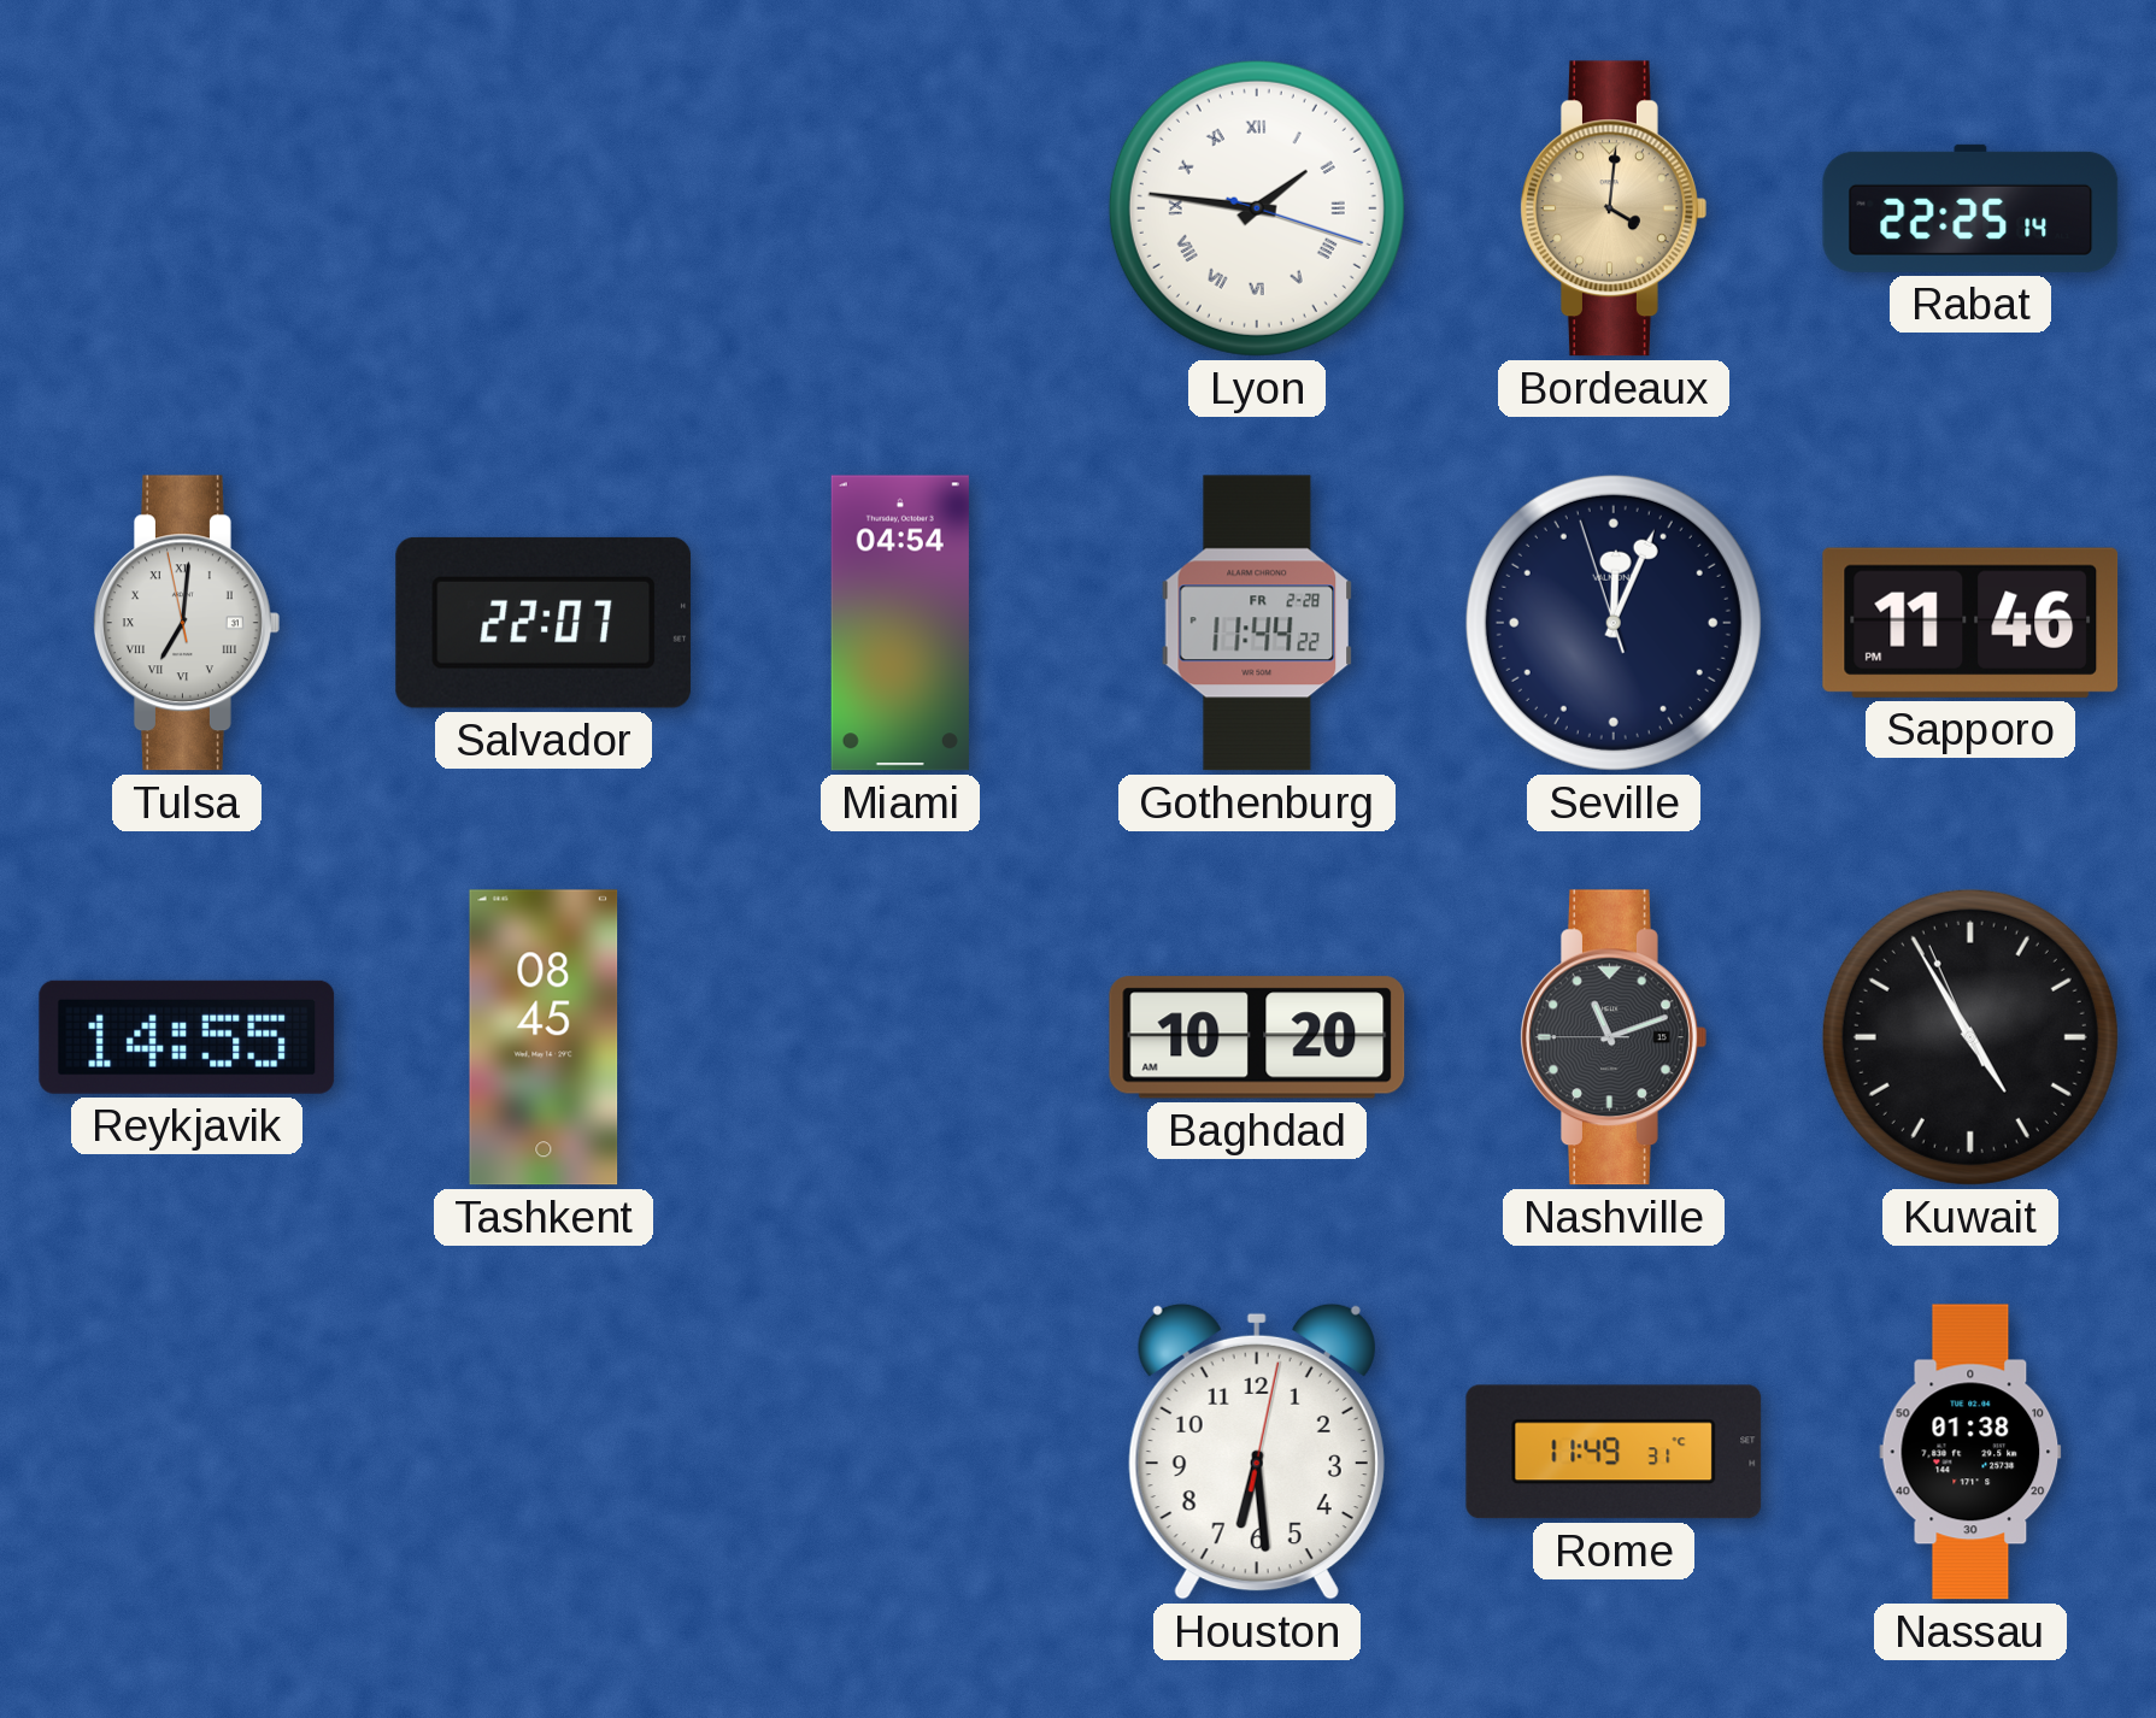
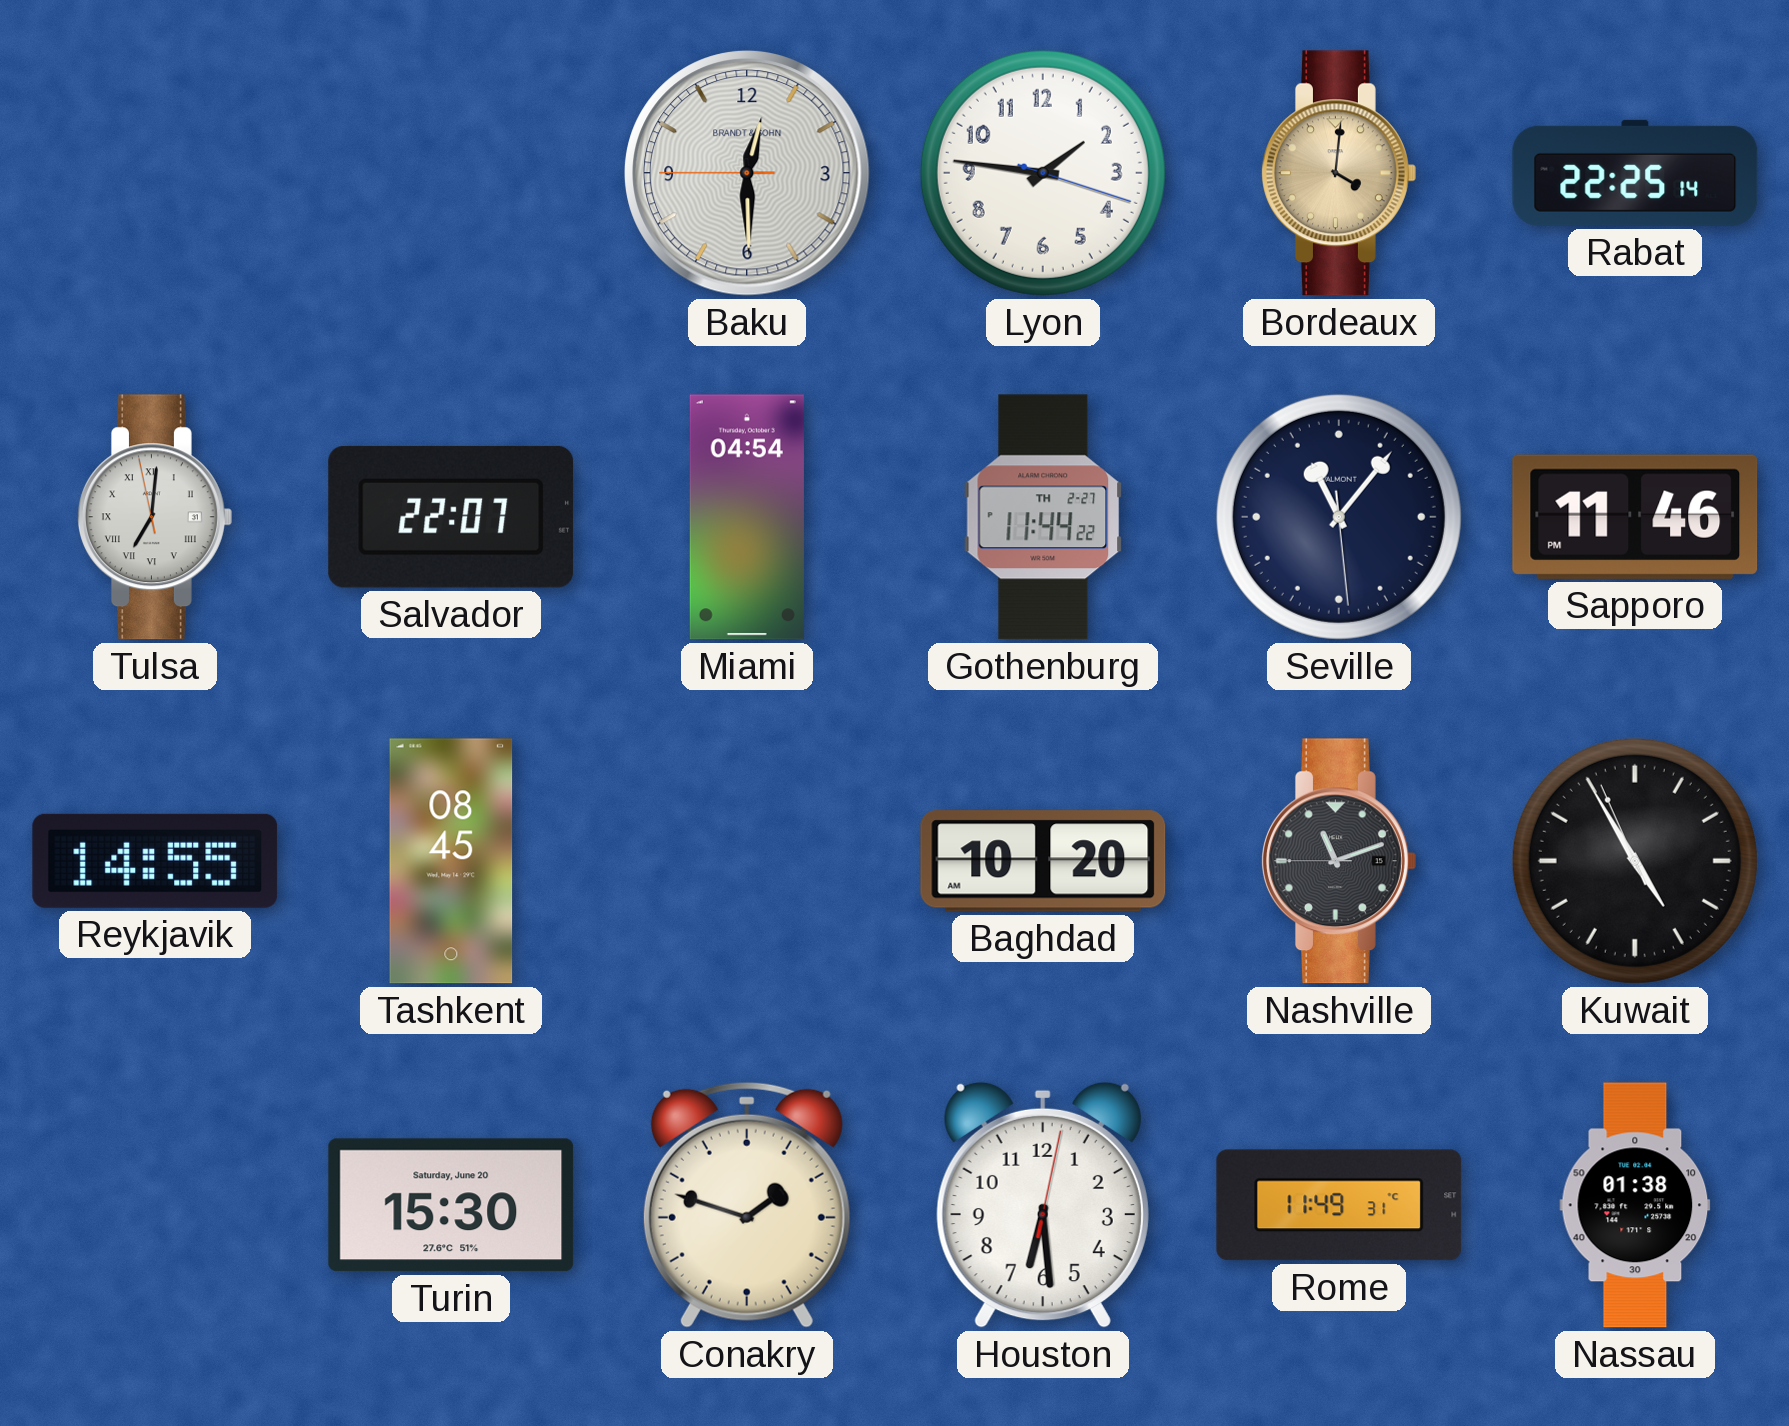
Baku: none -> 12:29
Lyon numerals: Roman -> Arabic
Gothenburg date: FR 2-28 -> TH 2-27
Seville: 12:03 -> 11:06
Turin: none -> 15:30
Conakry: none -> 1:48
